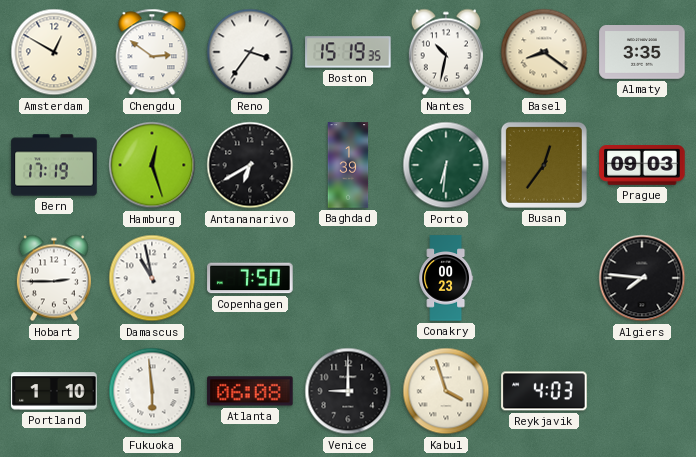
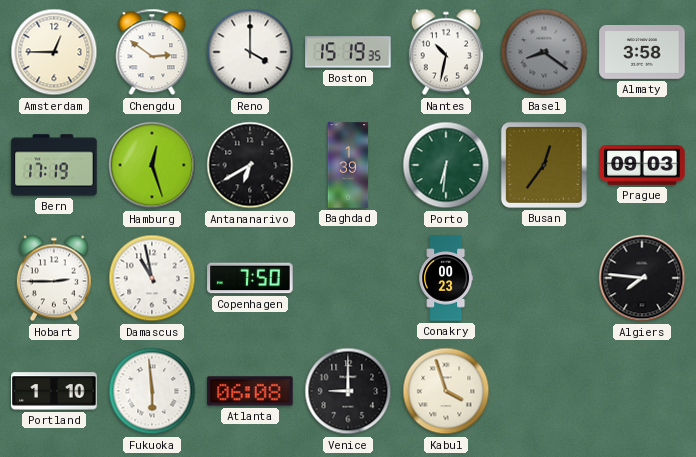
Amsterdam: 12:50 -> 12:45
Reno: 3:36 -> 4:00
Basel dial: cream -> grey
Almaty: 3:35 -> 3:58
Reykjavik: 4:03 -> none
